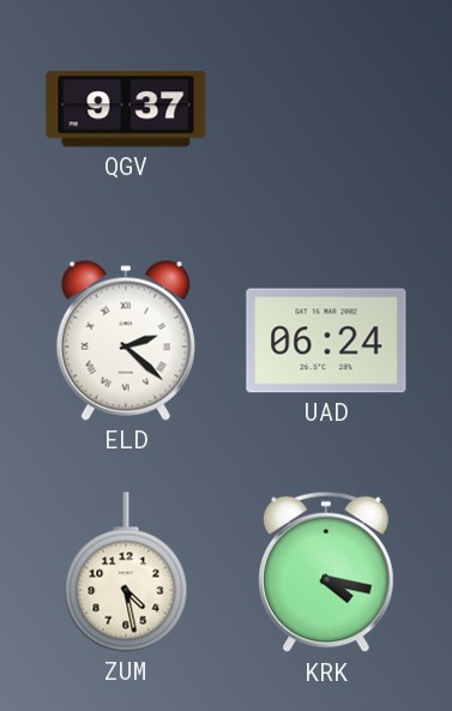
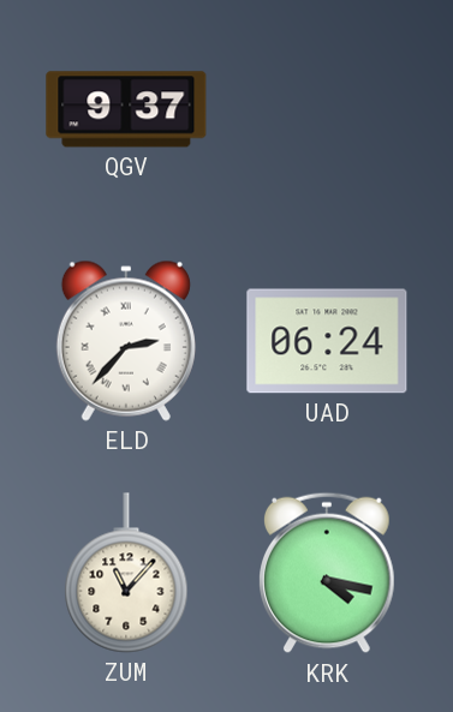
ELD: 2:22 -> 2:37
ZUM: 4:28 -> 11:07
